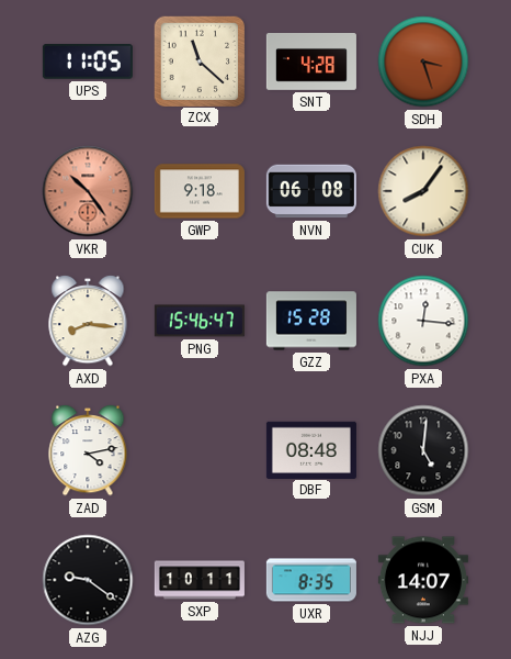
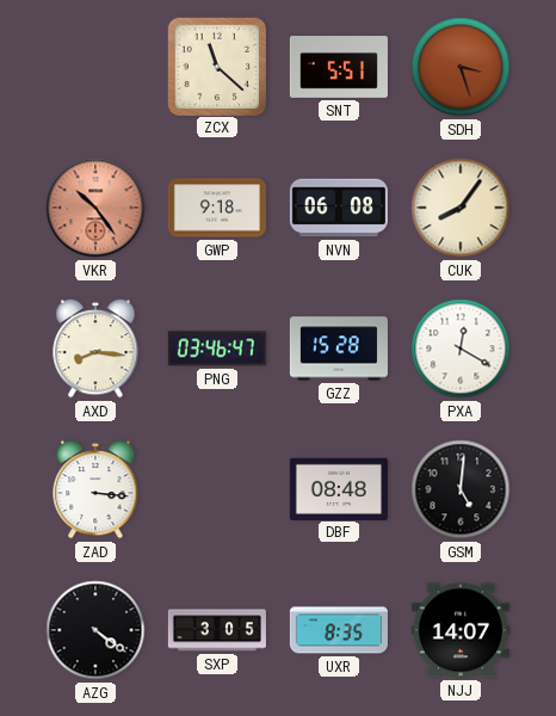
UPS: 11:05 -> none
SNT: 4:28 -> 5:51
PNG: 15:46 -> 03:46
PXA: 12:16 -> 12:20
ZAD: 4:13 -> 3:16
AZG: 9:21 -> 4:21
SXP: 10:11 -> 3:05
